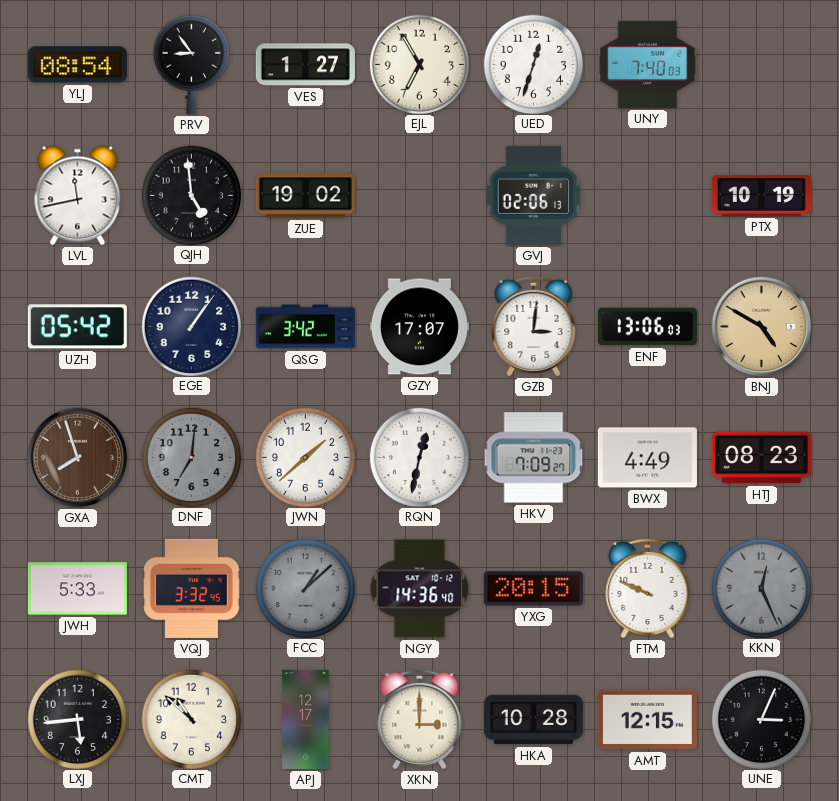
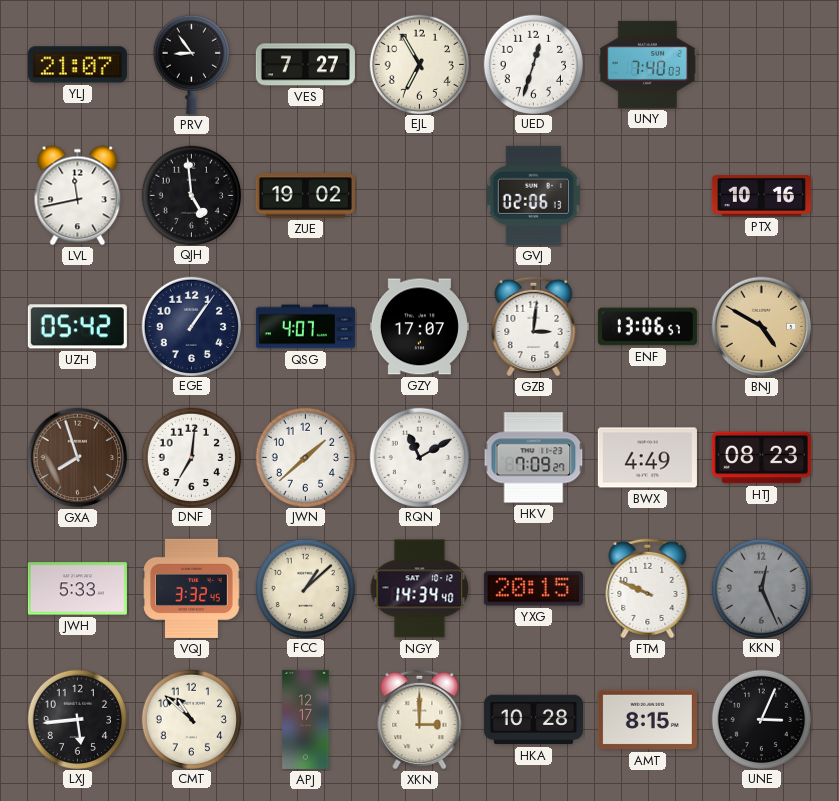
YLJ: 08:54 -> 21:07
VES: 1:27 -> 7:27
PTX: 10:19 -> 10:16
QSG: 3:42 -> 4:07
ENF: 13:06:03 -> 13:06:57
DNF dial: grey -> white
RQN: 12:32 -> 11:10
FCC dial: grey -> cream
NGY: 14:36 -> 14:34
AMT: 12:15 -> 8:15
